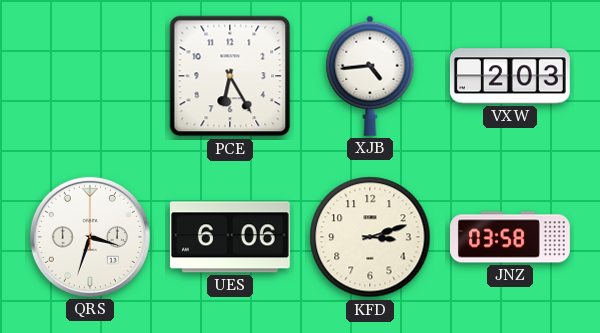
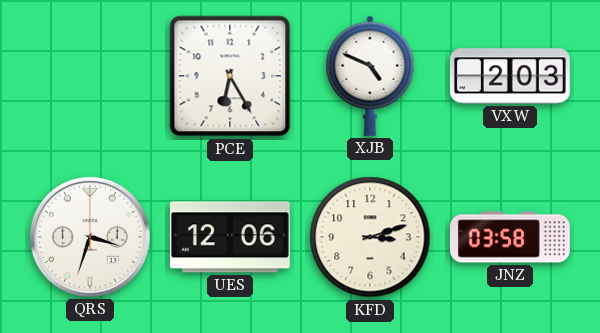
XJB: 4:44 -> 4:49
UES: 6:06 -> 12:06
